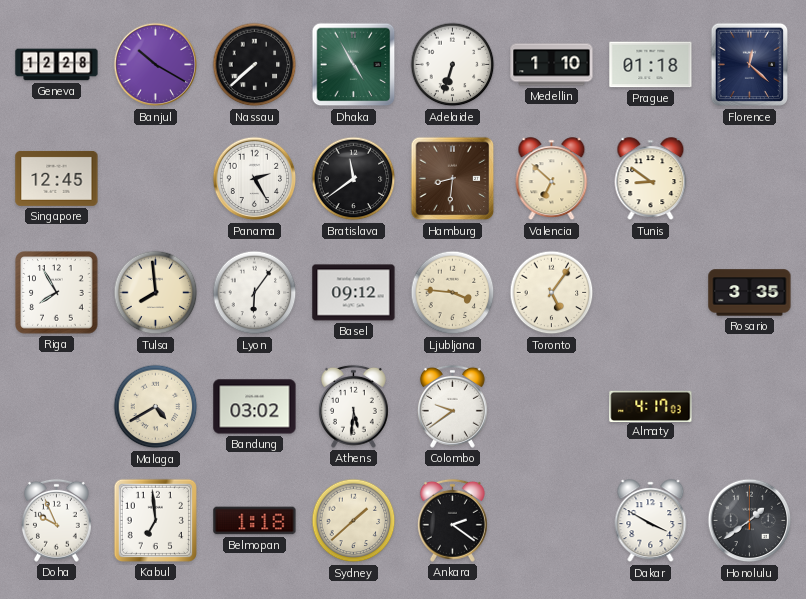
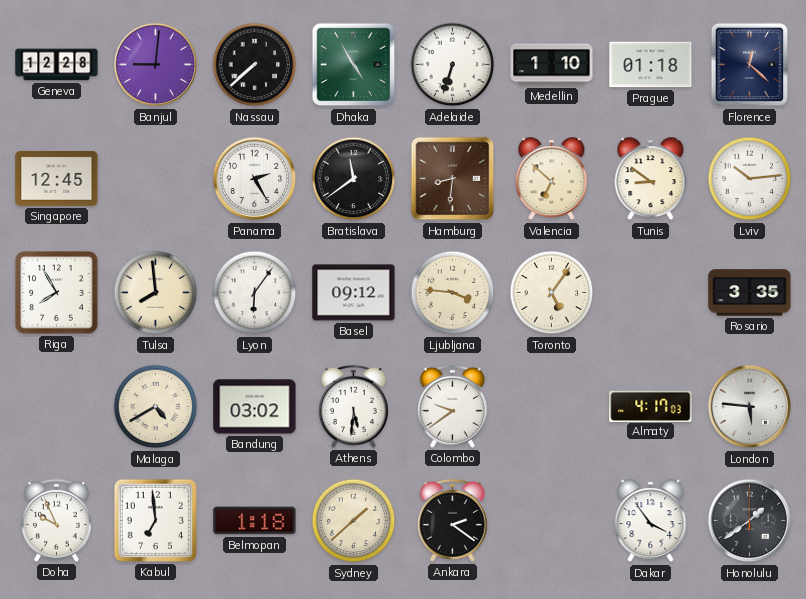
Banjul: 10:20 -> 9:01
Lviv: none -> 10:14
London: none -> 5:46
Dakar: 3:50 -> 3:54
